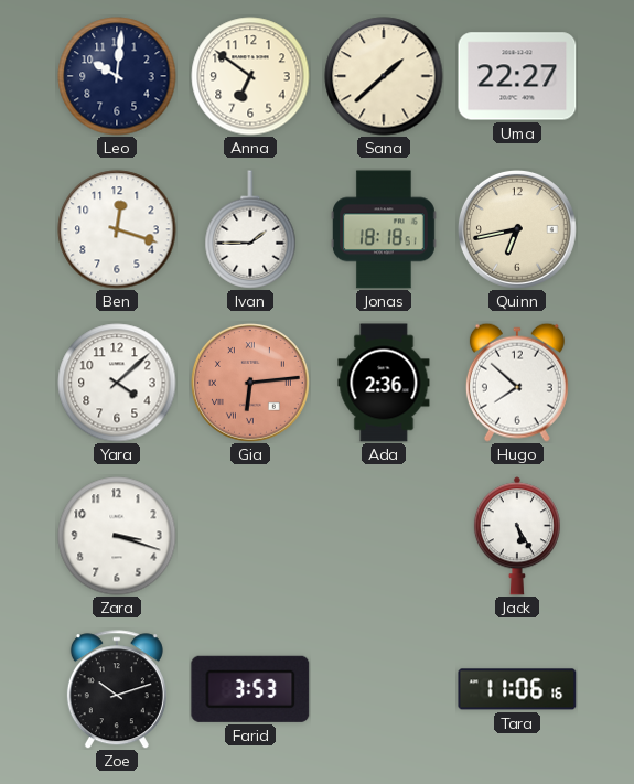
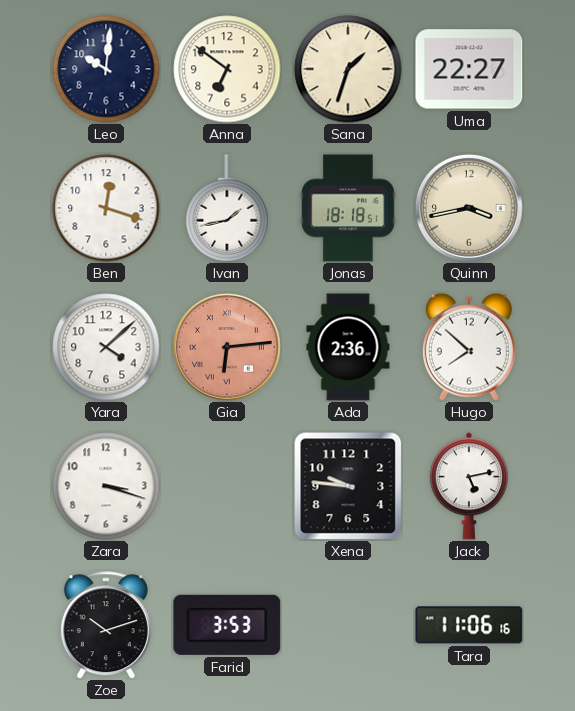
Sana: 1:38 -> 1:33
Ivan: 1:45 -> 1:43
Quinn: 6:43 -> 3:43
Xena: none -> 9:46
Jack: 5:25 -> 5:13
